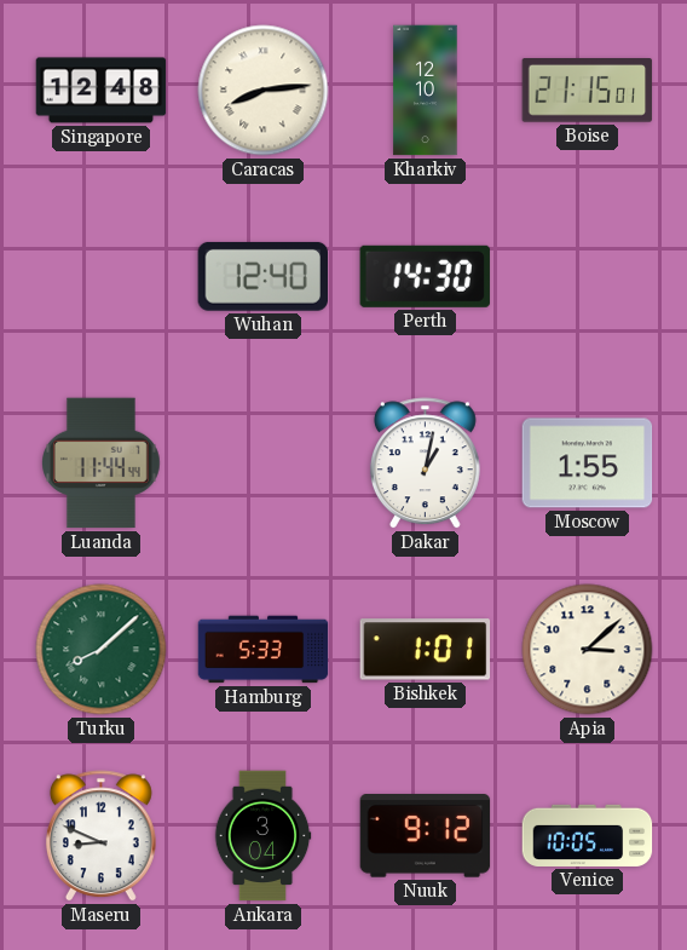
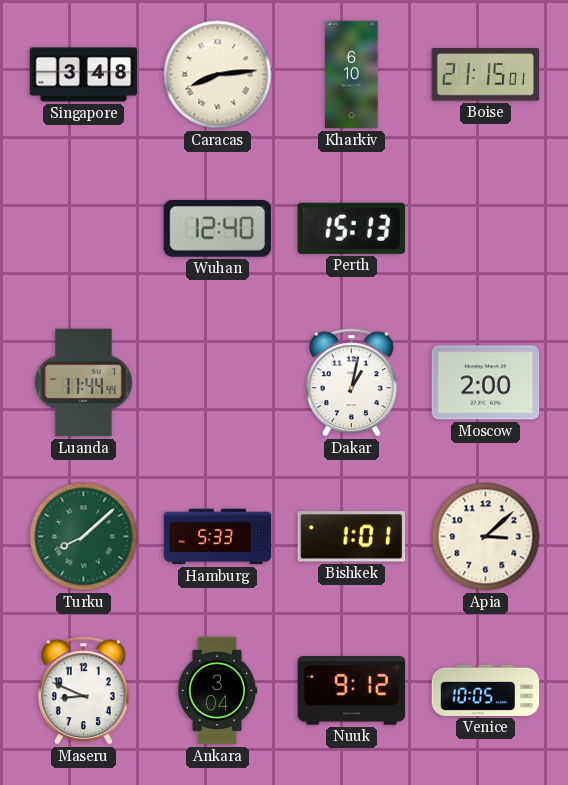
Singapore: 12:48 -> 3:48
Kharkiv: 12:10 -> 6:10
Perth: 14:30 -> 15:13
Moscow: 1:55 -> 2:00
